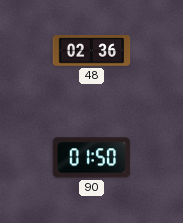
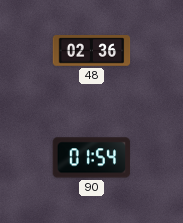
90: 01:50 -> 01:54
